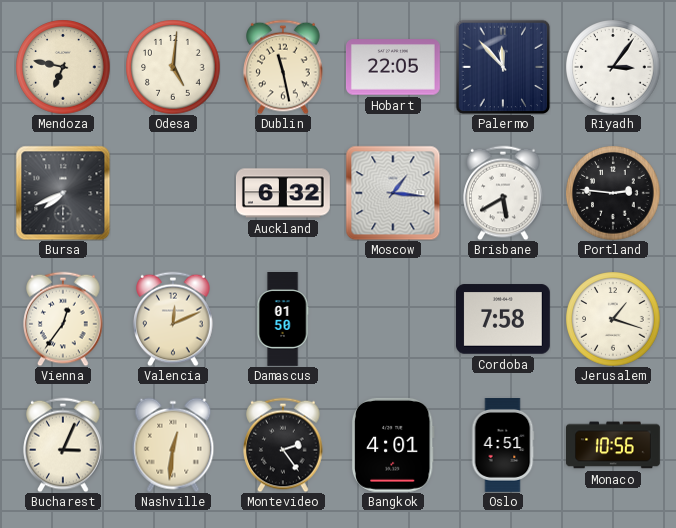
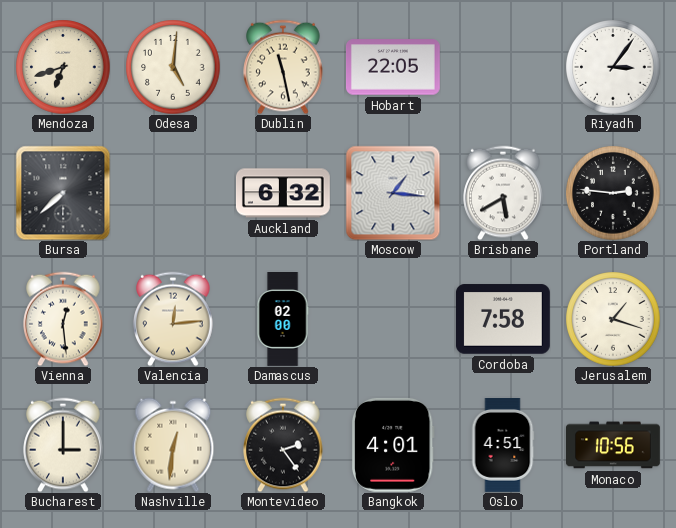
Mendoza: 6:47 -> 6:42
Palermo: 11:53 -> none
Bursa: 7:41 -> 7:38
Vienna: 12:36 -> 12:29
Valencia: 12:11 -> 12:14
Damascus: 01:50 -> 02:00
Bucharest: 3:04 -> 3:00
